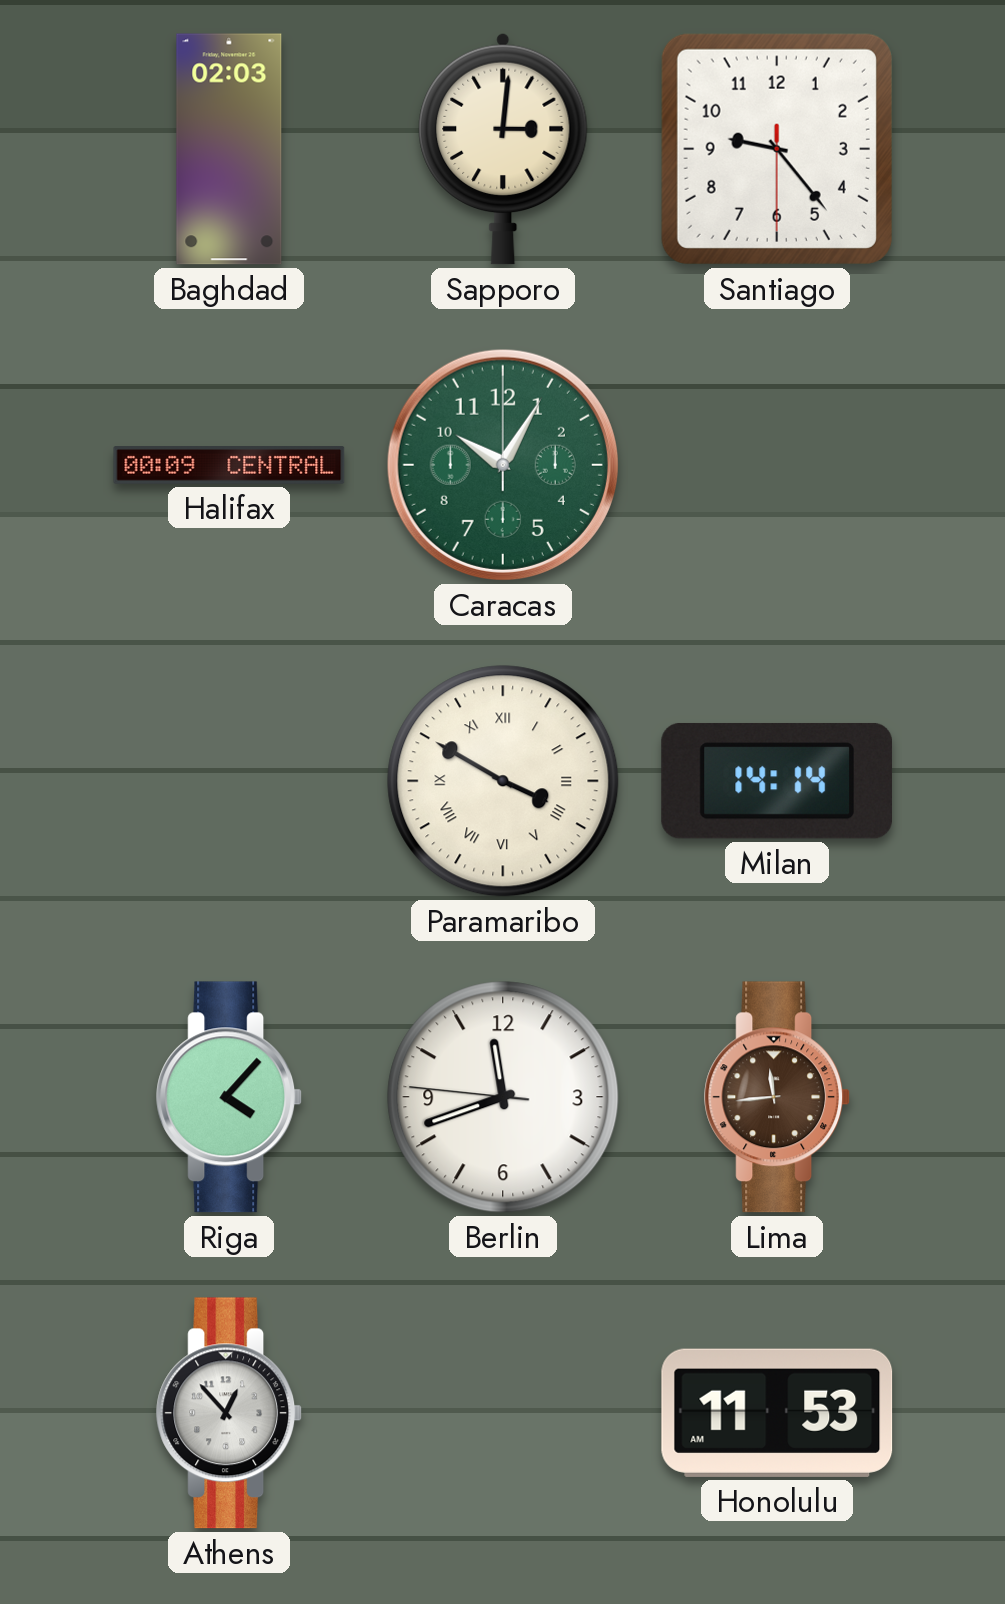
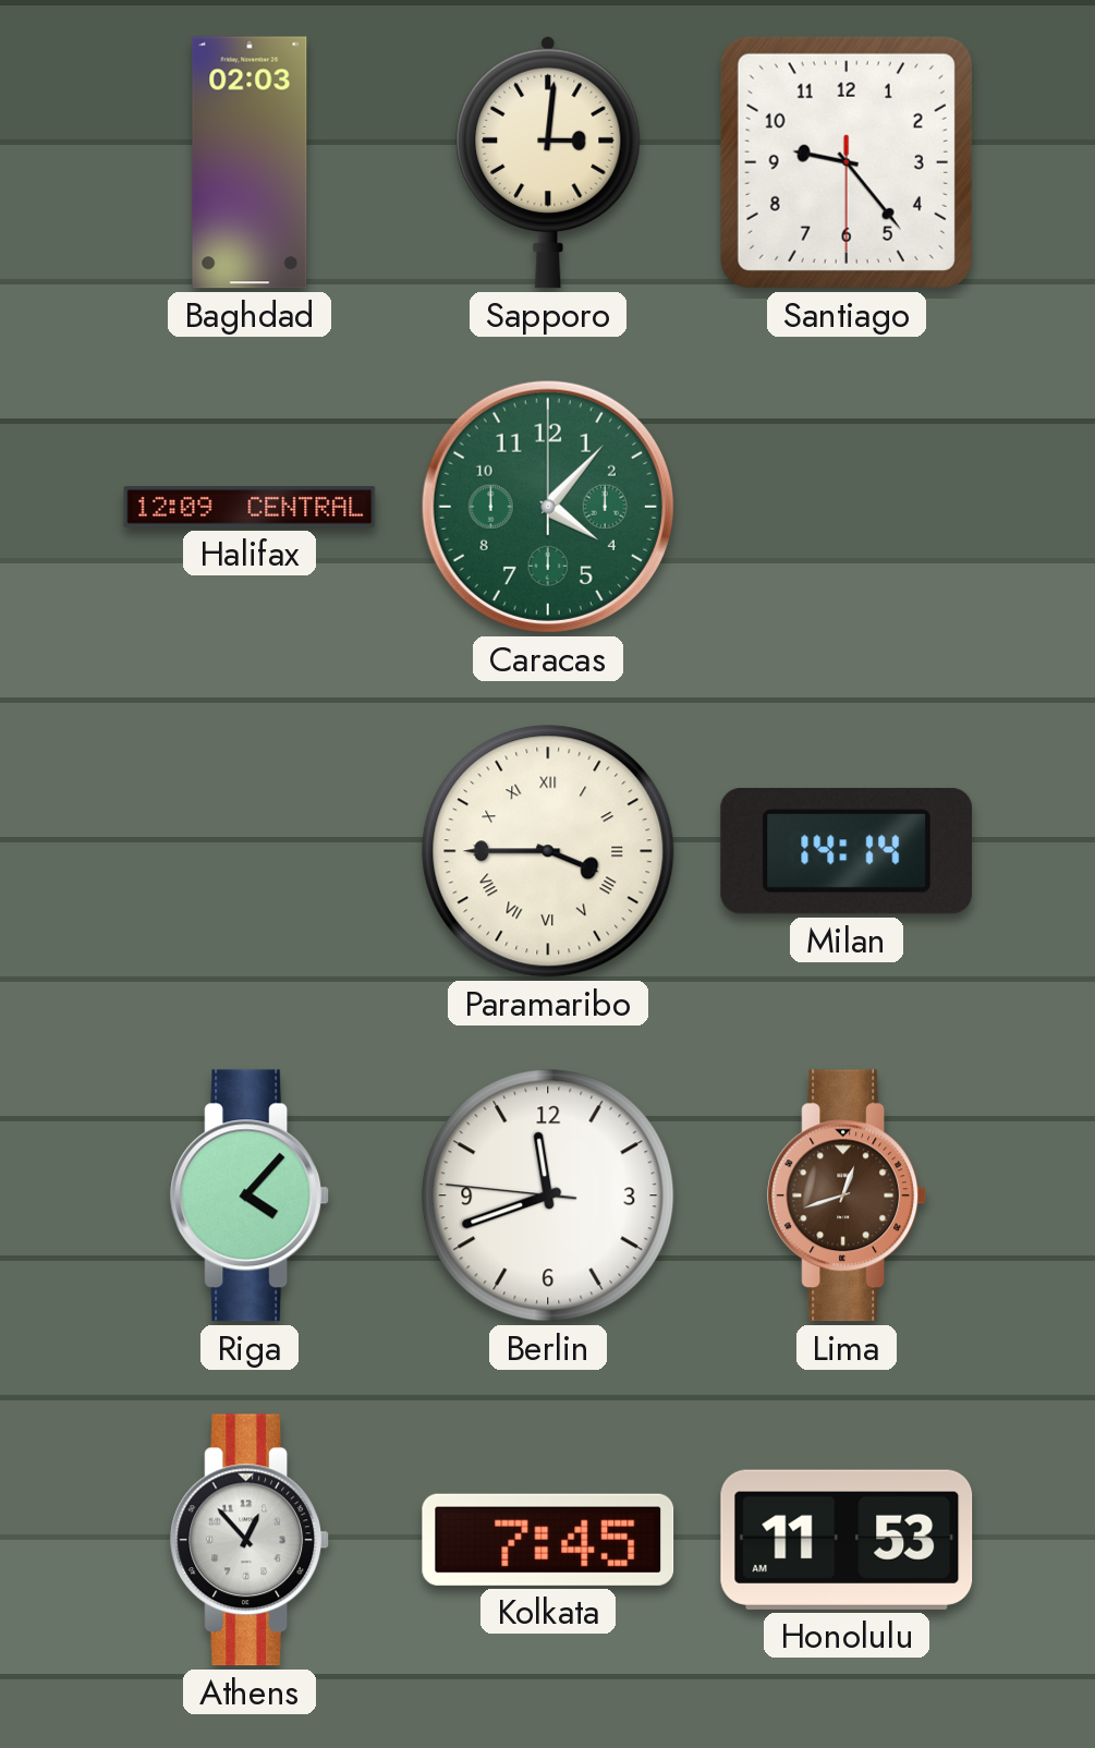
Halifax: 00:09 -> 12:09
Caracas: 10:05 -> 4:07
Paramaribo: 3:50 -> 3:45
Lima: 11:44 -> 12:42
Kolkata: none -> 7:45
